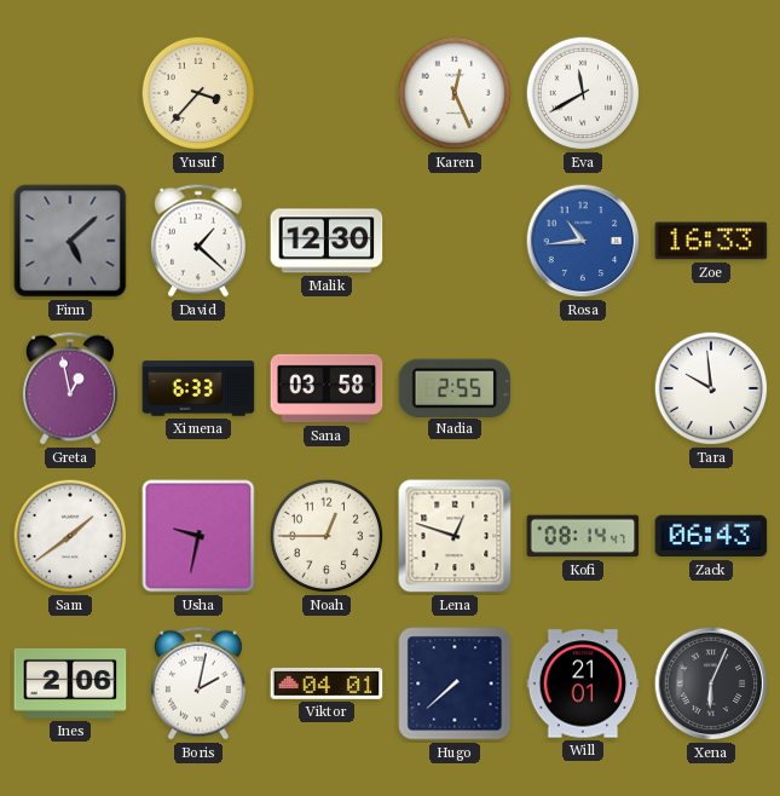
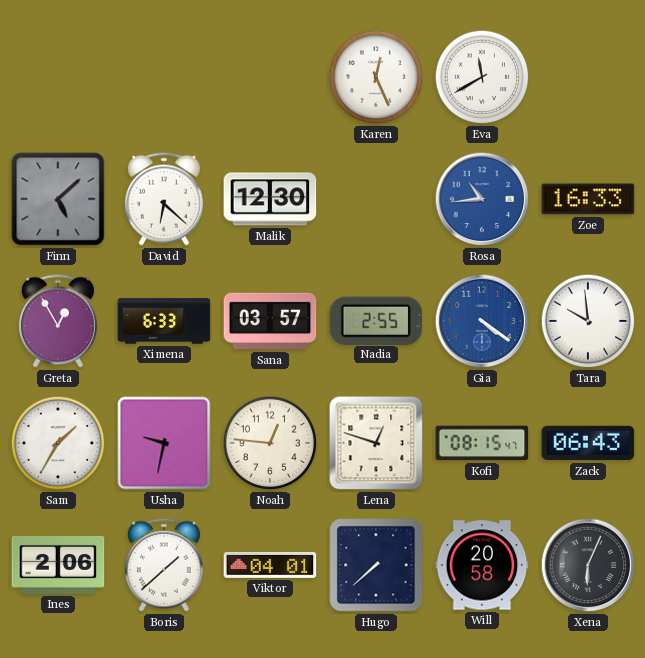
Yusuf: 3:37 -> none
David: 1:22 -> 6:22
Greta: 12:58 -> 12:55
Sana: 03:58 -> 03:57
Gia: none -> 4:21
Sam: 1:39 -> 1:35
Noah: 12:45 -> 12:46
Kofi: 08:14 -> 08:15
Boris: 2:02 -> 1:38
Will: 21:01 -> 20:58
